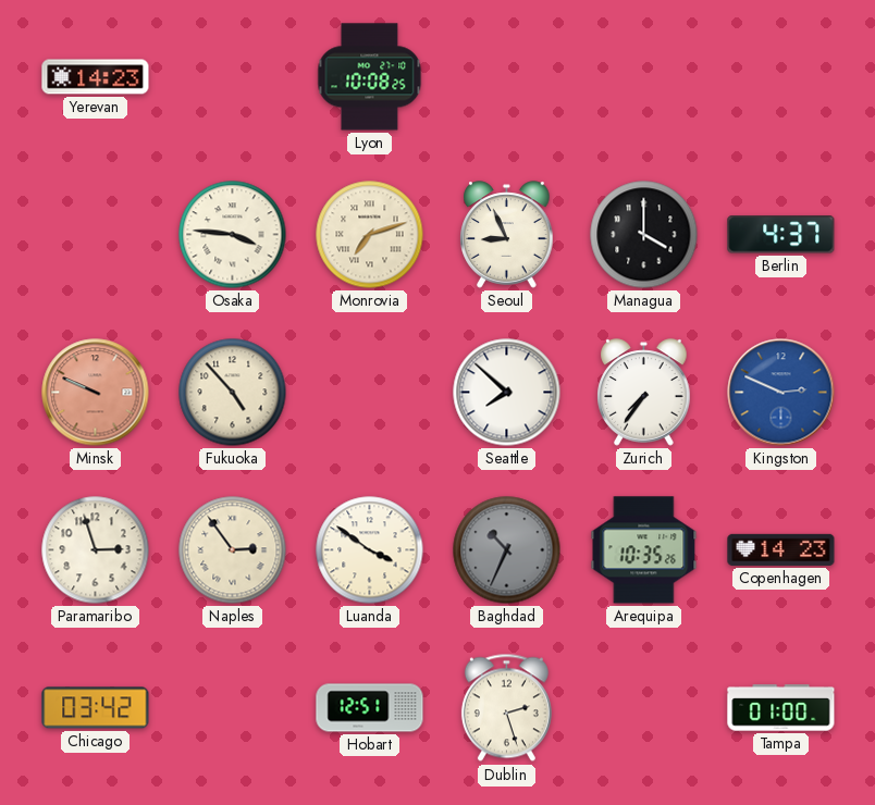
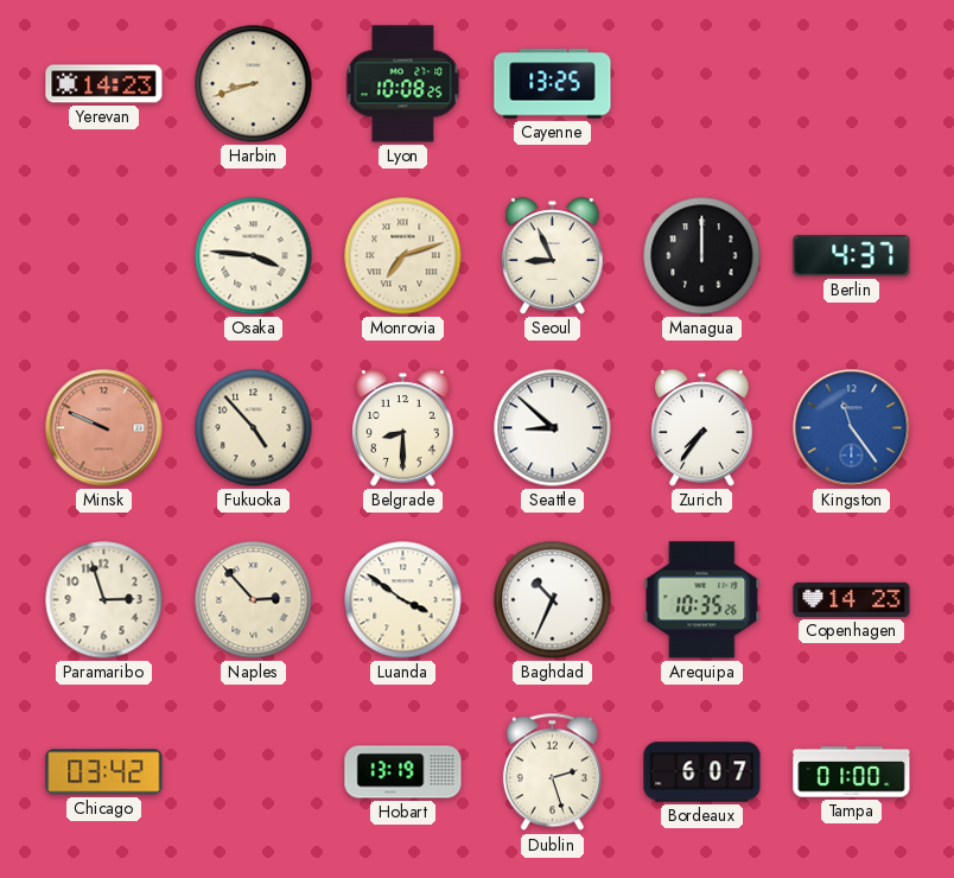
Harbin: none -> 8:42
Cayenne: none -> 13:25
Managua: 4:00 -> 12:00
Belgrade: none -> 8:30
Seattle: 7:52 -> 8:52
Kingston: 2:49 -> 11:24
Naples: 2:54 -> 2:53
Baghdad dial: grey -> white
Hobart: 12:51 -> 13:19
Bordeaux: none -> 6:07
